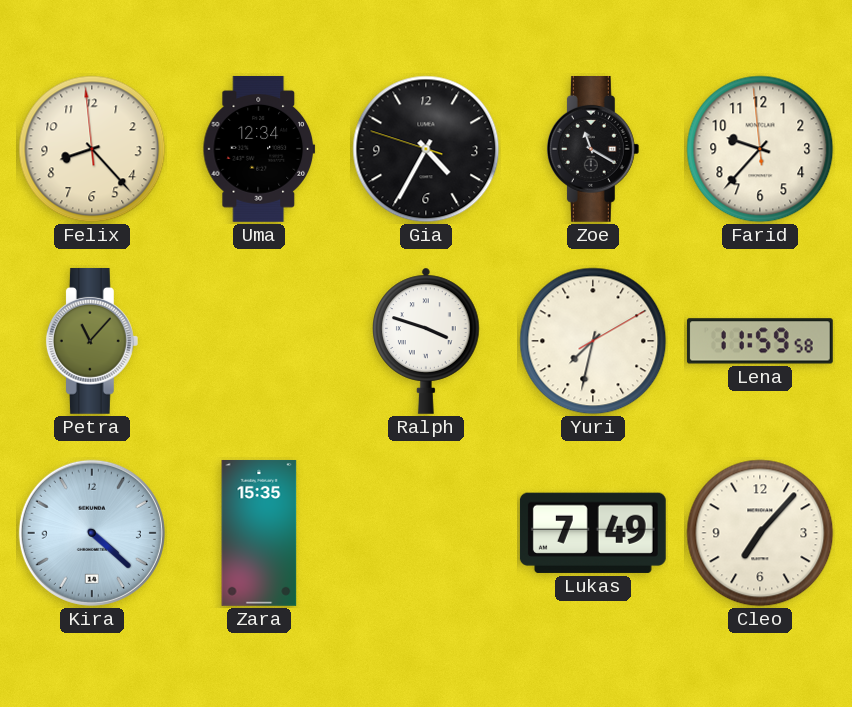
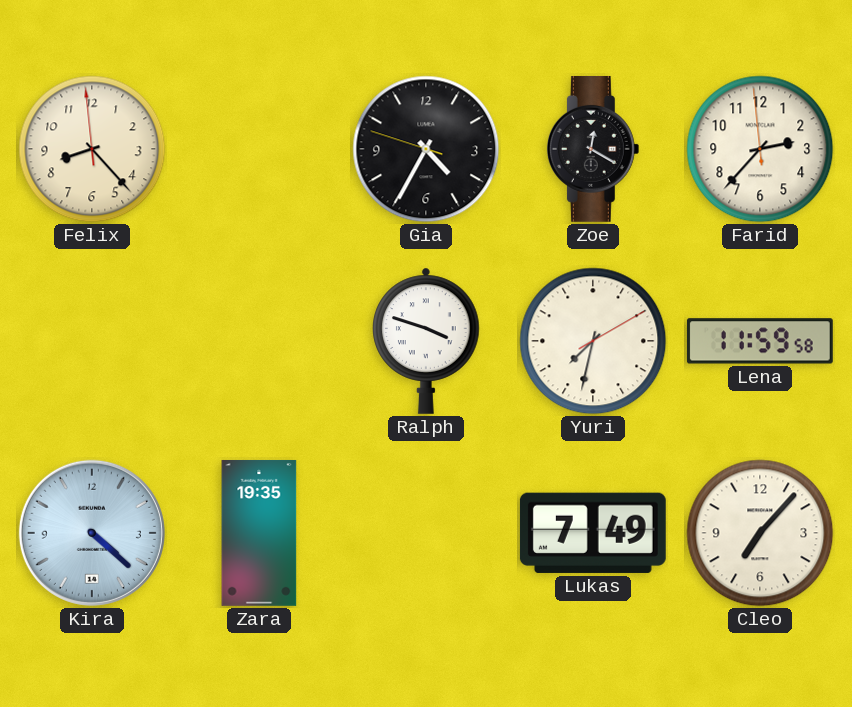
Uma: 12:34 -> none
Zoe: 11:20 -> 12:20
Farid: 9:36 -> 2:36
Petra: 11:07 -> none
Zara: 15:35 -> 19:35
